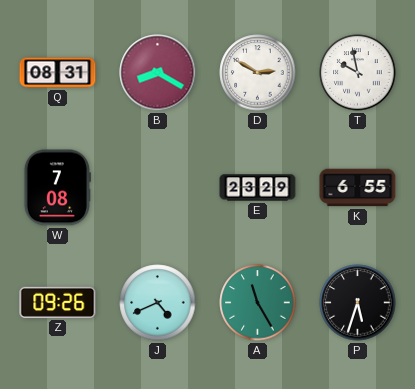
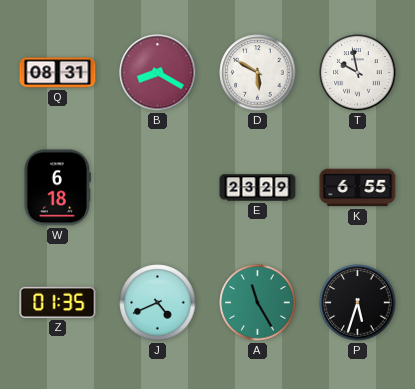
D: 2:50 -> 5:50
W: 7:08 -> 6:18
Z: 09:26 -> 01:35
